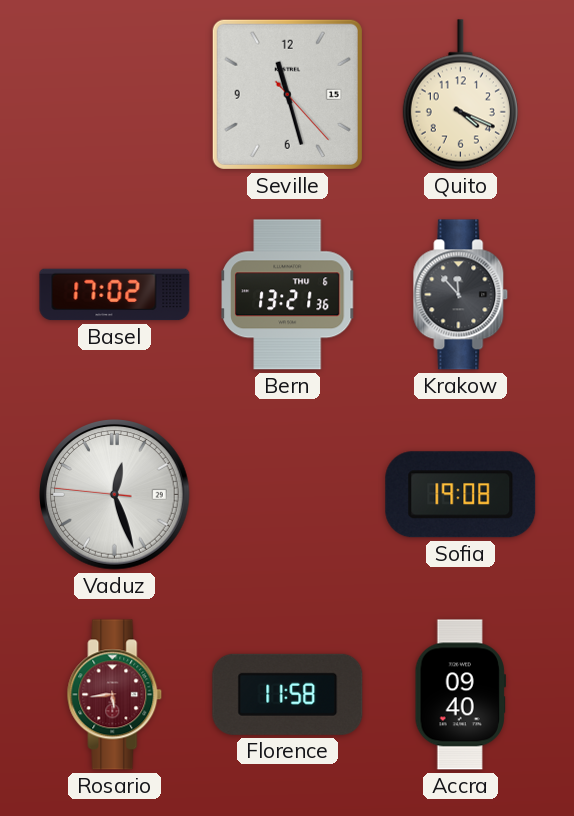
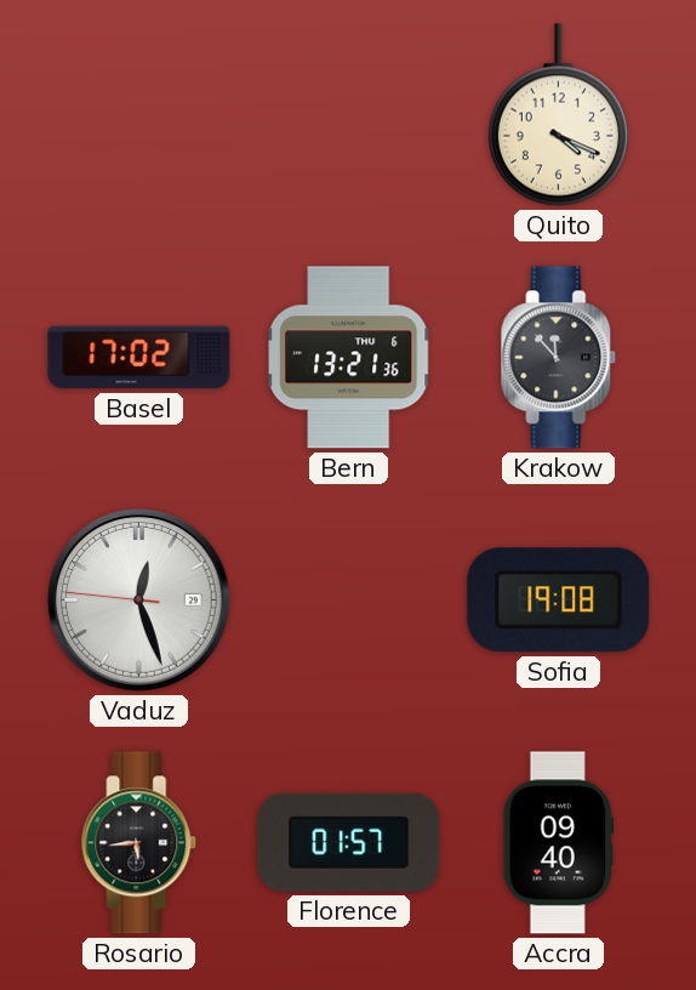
Seville: 11:27 -> none
Rosario dial: burgundy -> black
Florence: 11:58 -> 01:57
